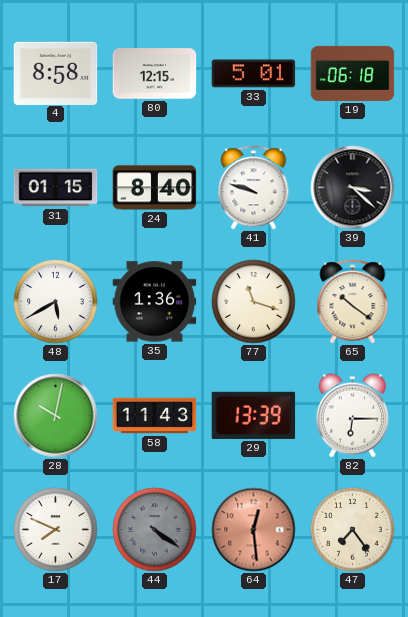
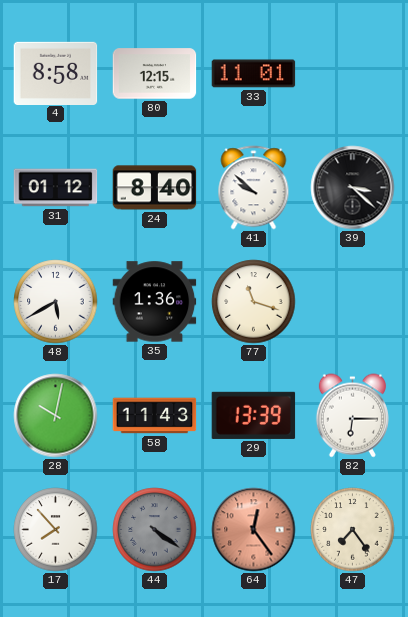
33: 5:01 -> 11:01
19: 06:18 -> none
31: 01:15 -> 01:12
41: 9:48 -> 9:52
65: 10:21 -> none
17: 7:49 -> 7:53
64: 12:29 -> 12:24
